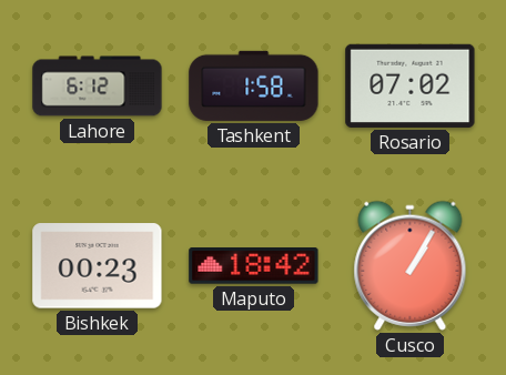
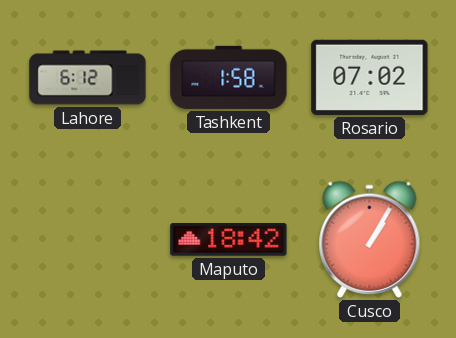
Bishkek: 00:23 -> none
